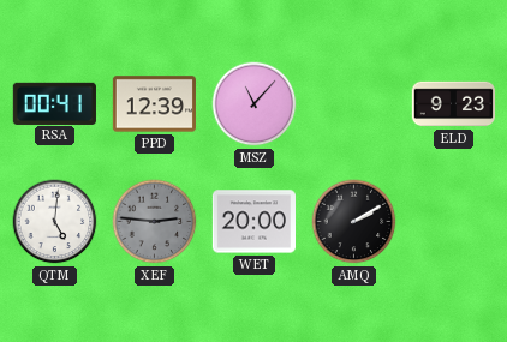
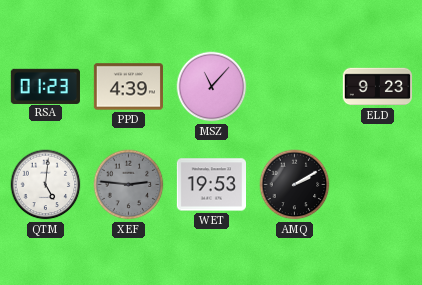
RSA: 00:41 -> 01:23
PPD: 12:39 -> 4:39
WET: 20:00 -> 19:53
